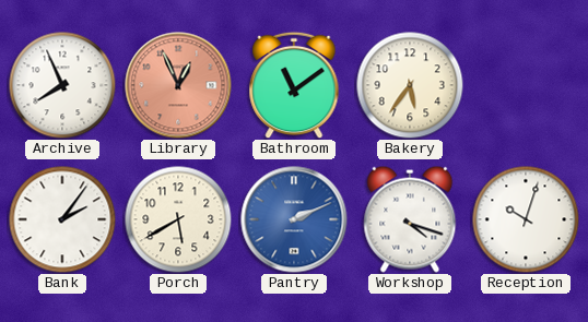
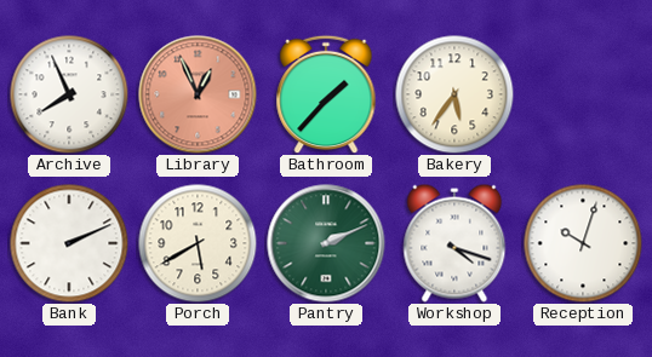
Bathroom: 11:09 -> 1:37
Bank: 2:06 -> 2:11
Pantry dial: blue -> green
